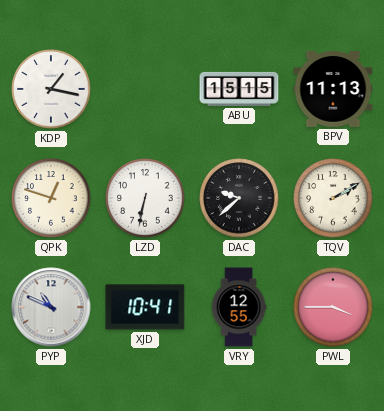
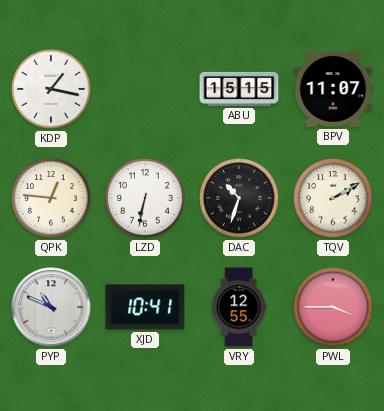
BPV: 11:13 -> 11:07
QPK: 12:48 -> 12:46
DAC: 9:38 -> 10:33
